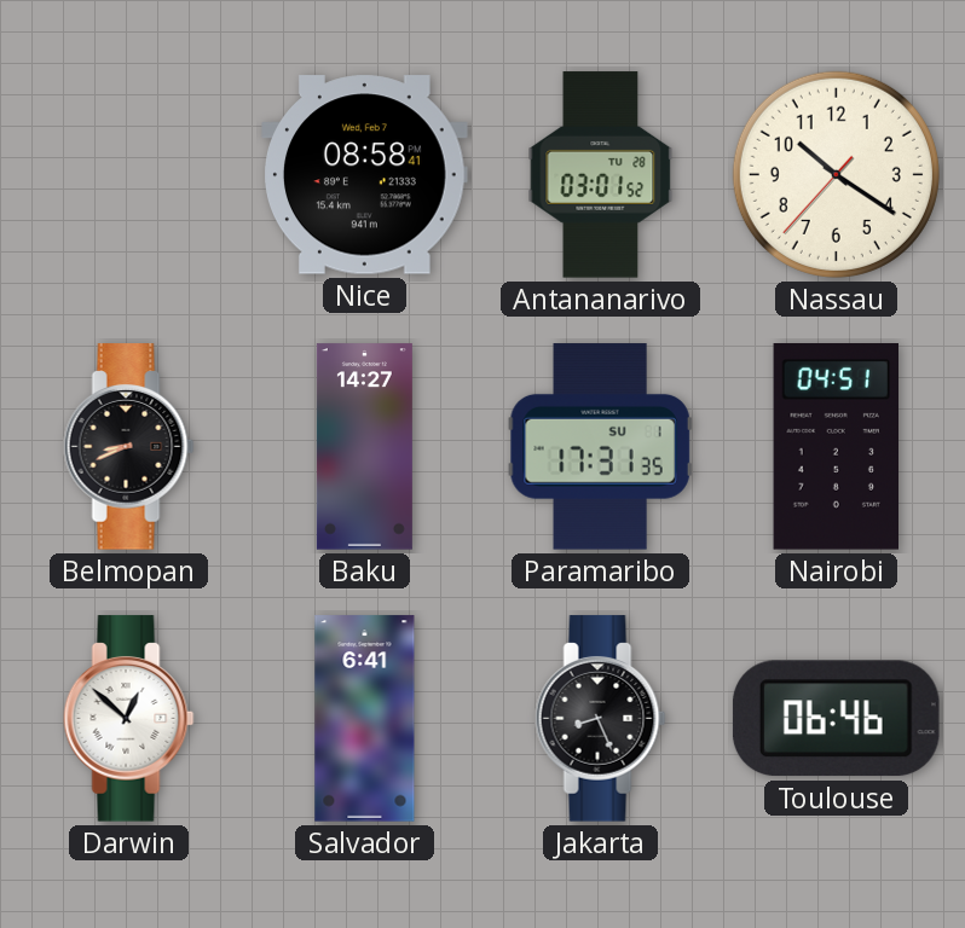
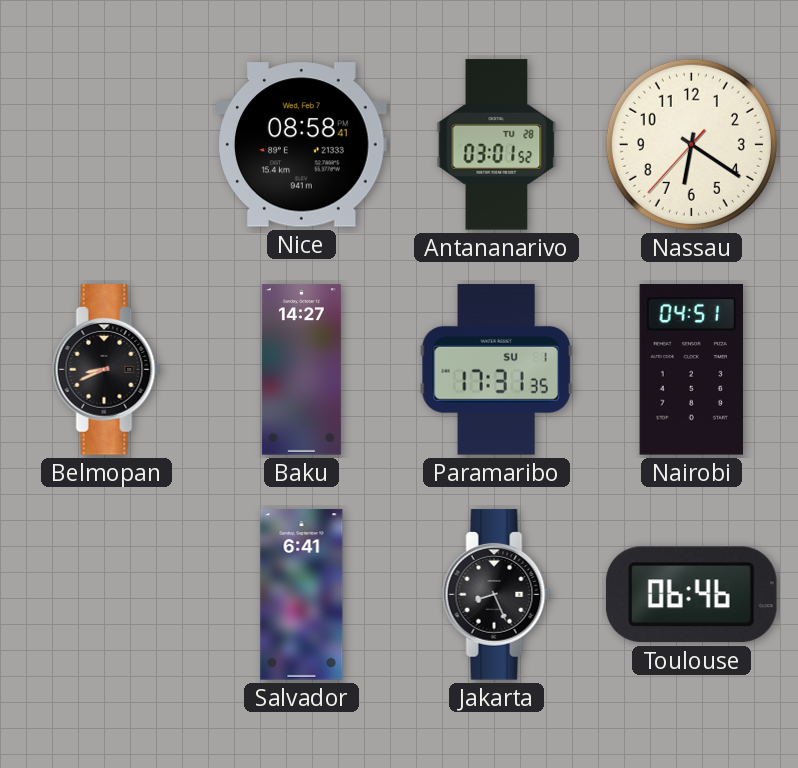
Nassau: 10:20 -> 6:20
Darwin: 12:52 -> none
